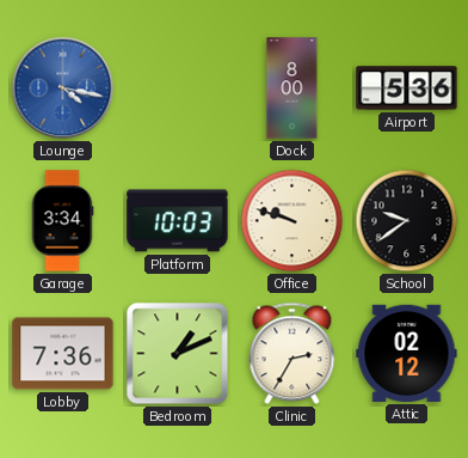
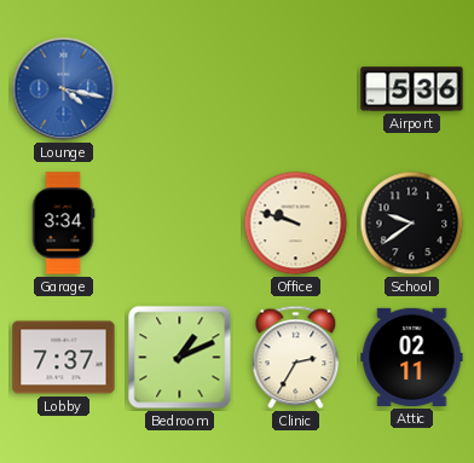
Dock: 8:00 -> none
Platform: 10:03 -> none
Lobby: 7:36 -> 7:37
Attic: 02:12 -> 02:11
